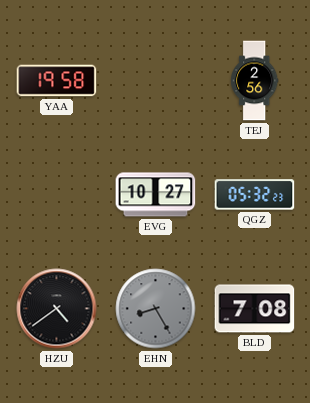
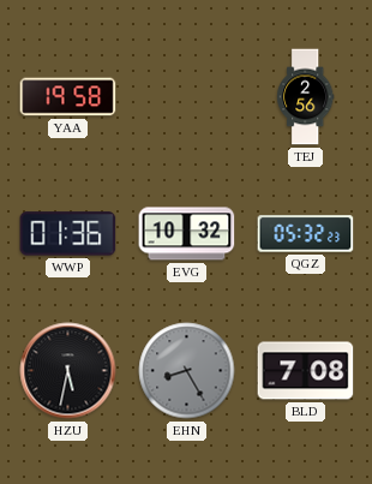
WWP: none -> 01:36
EVG: 10:27 -> 10:32
HZU: 4:39 -> 5:32
